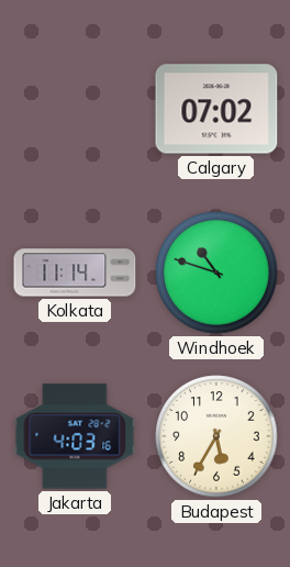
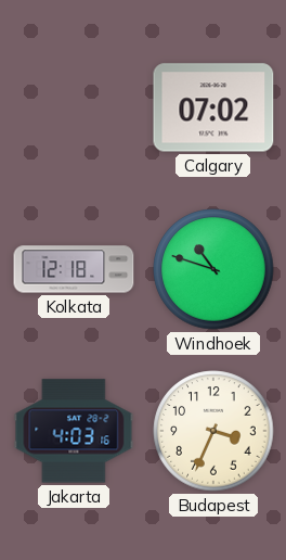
Kolkata: 11:14 -> 12:18
Budapest: 5:35 -> 3:34
